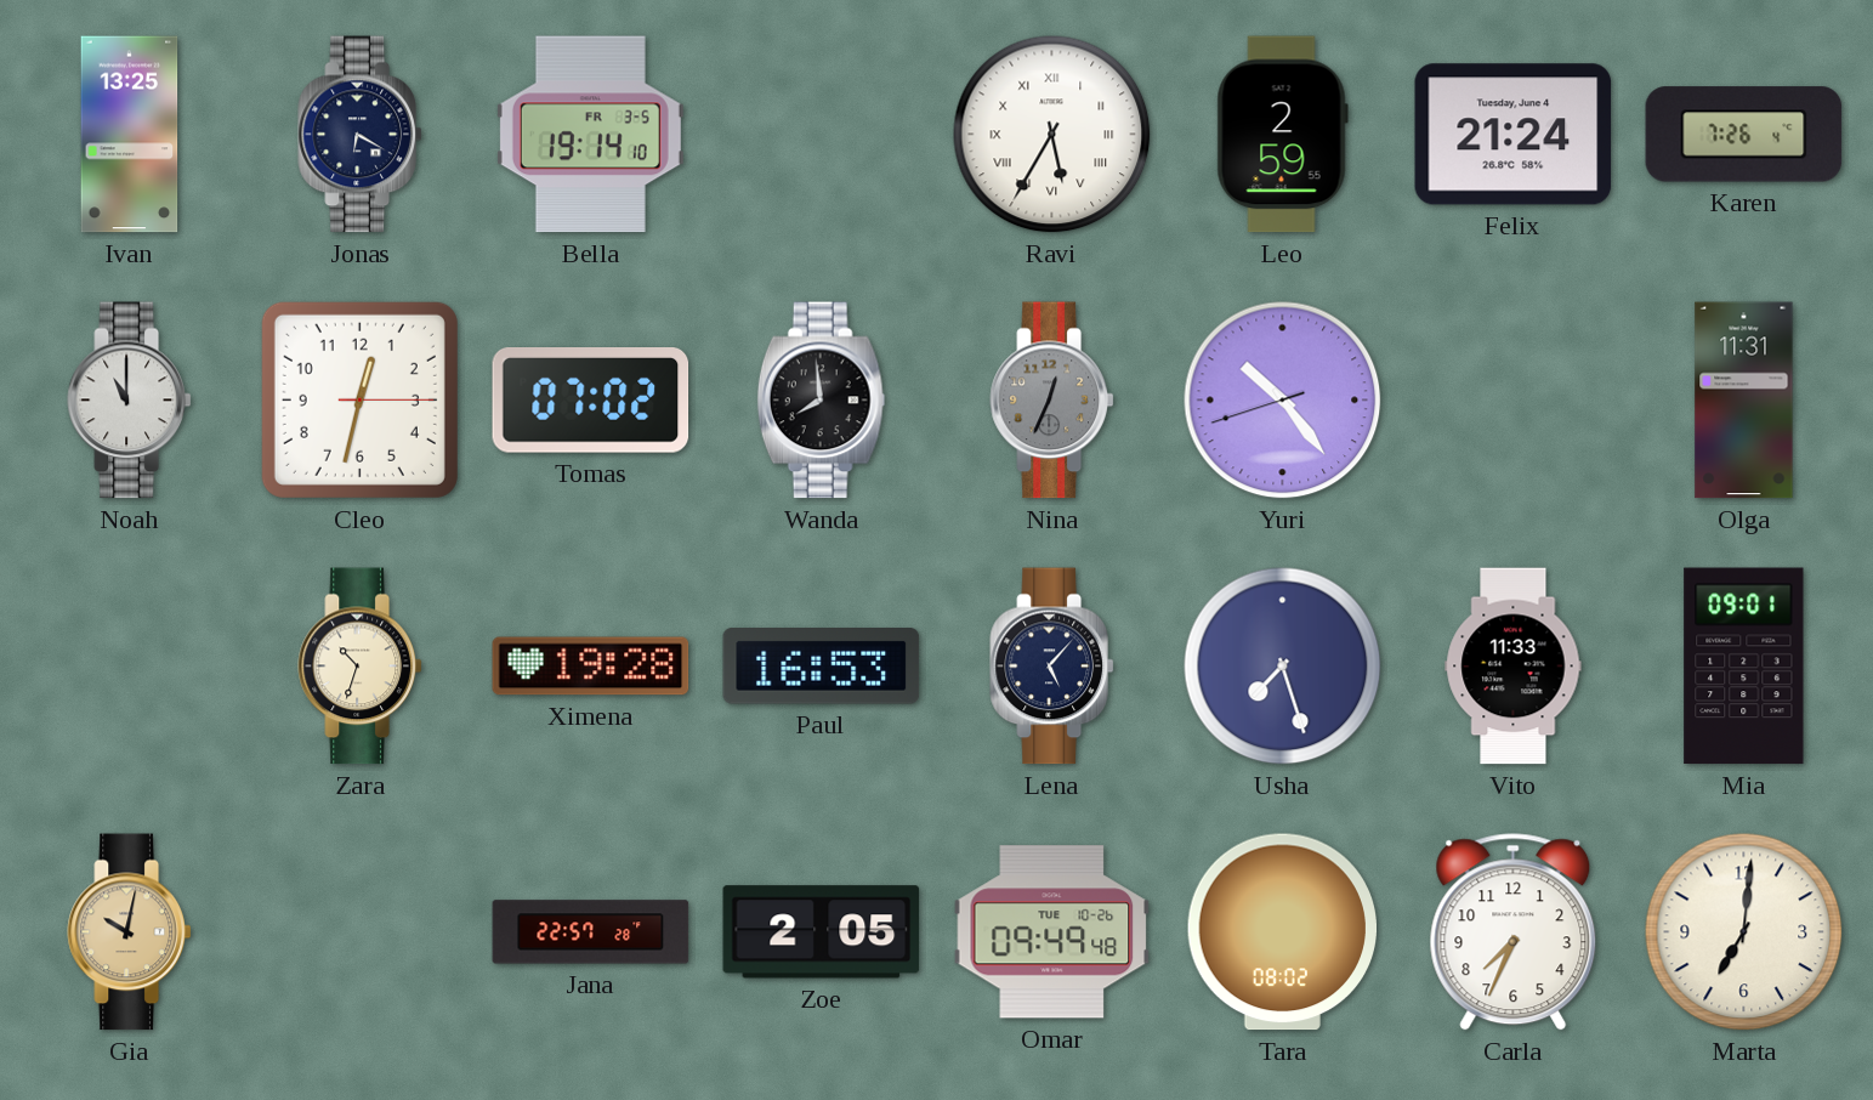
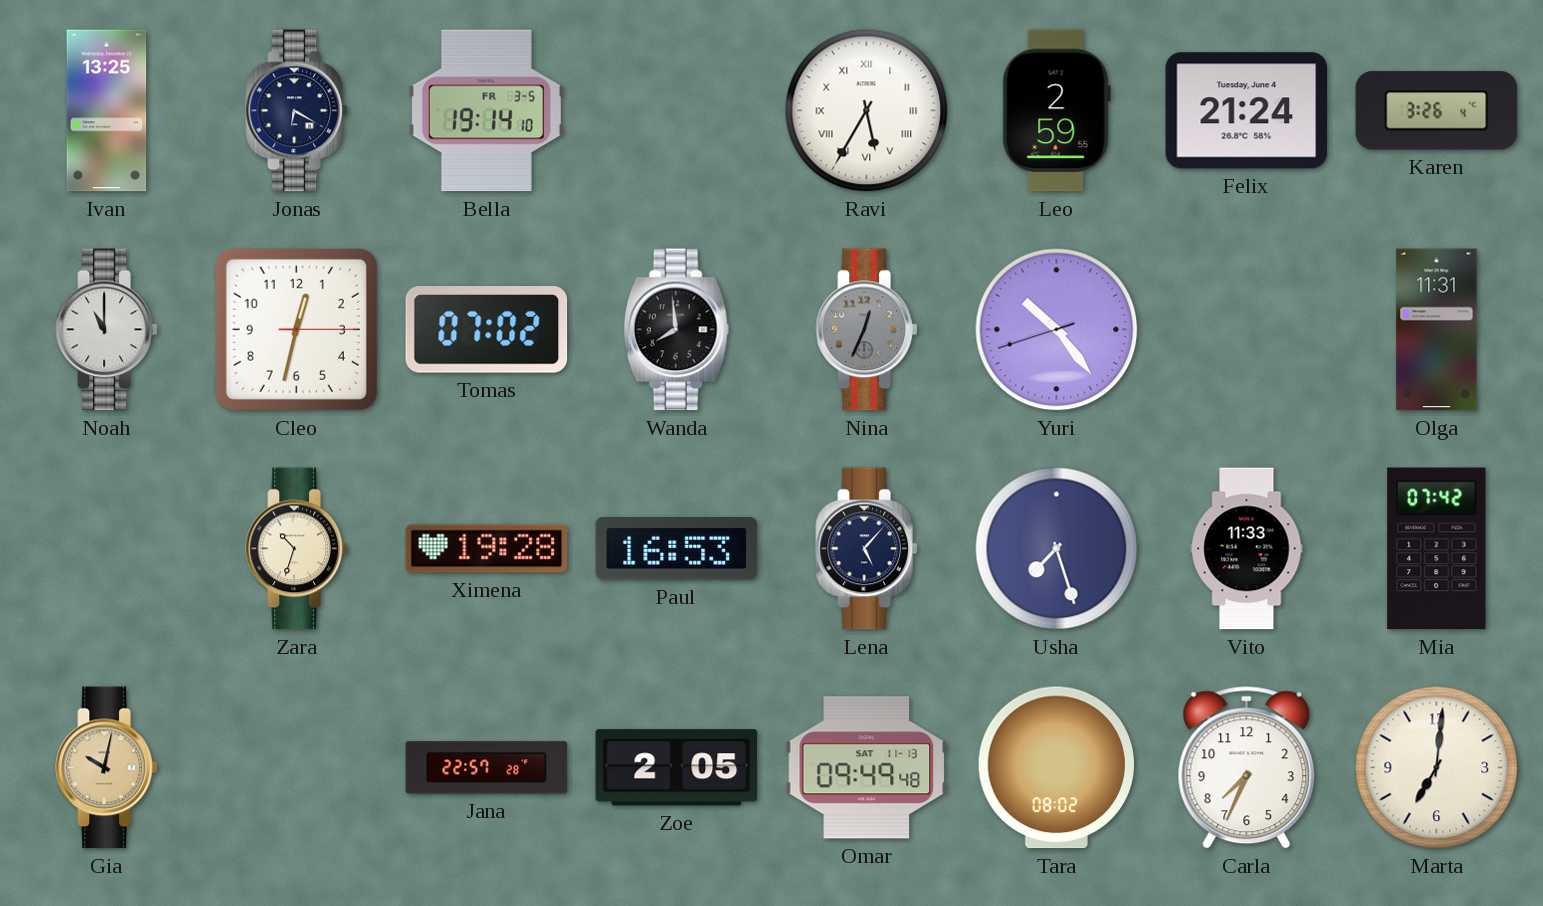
Karen: 7:26 -> 3:26
Mia: 09:01 -> 07:42
Omar date: TUE 10-26 -> SAT 11-13
